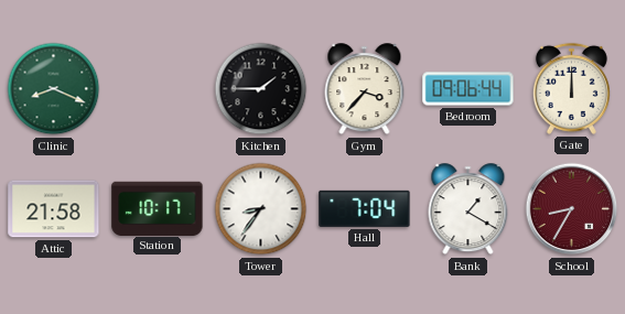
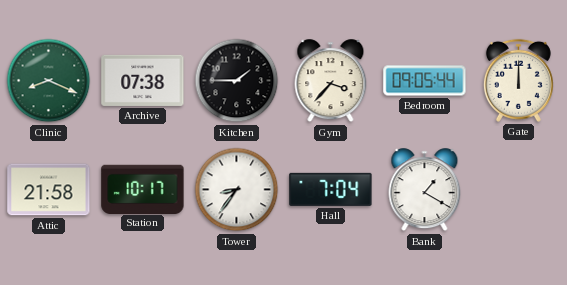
Archive: none -> 07:38
Bedroom: 09:06 -> 09:05
School: 8:35 -> none
